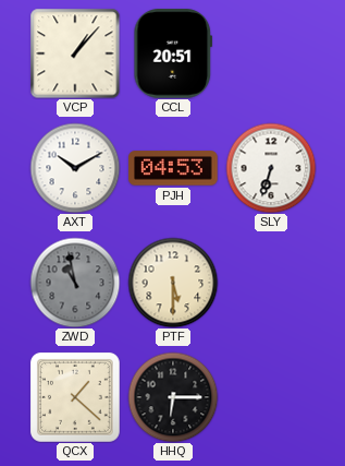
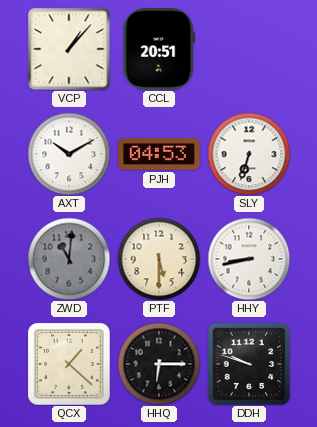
ZWD: 10:58 -> 11:01
HHY: none -> 8:43
DDH: none -> 9:48
